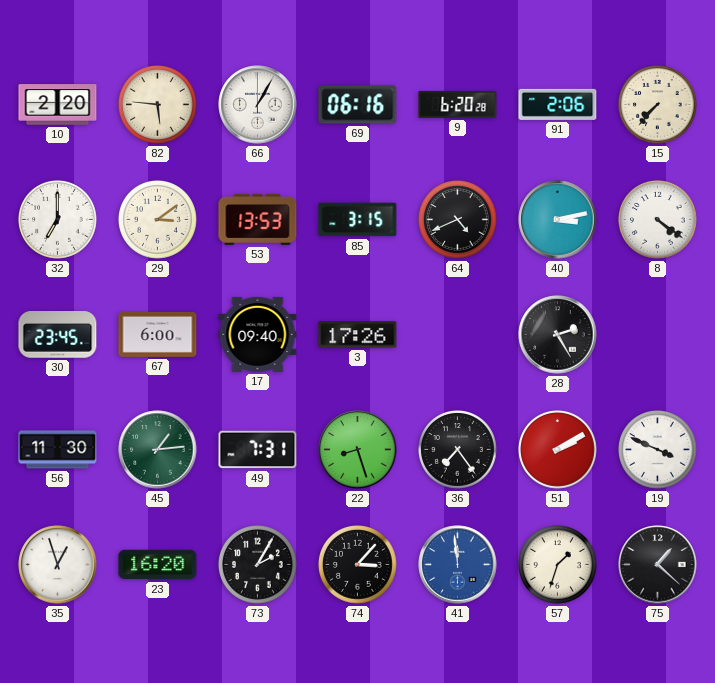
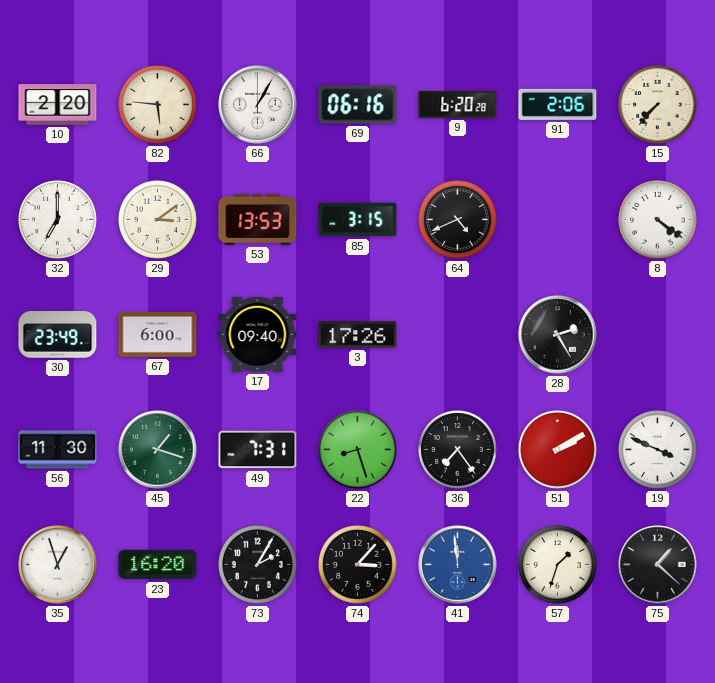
40: 3:13 -> none
30: 23:45 -> 23:49
45: 1:14 -> 1:18
